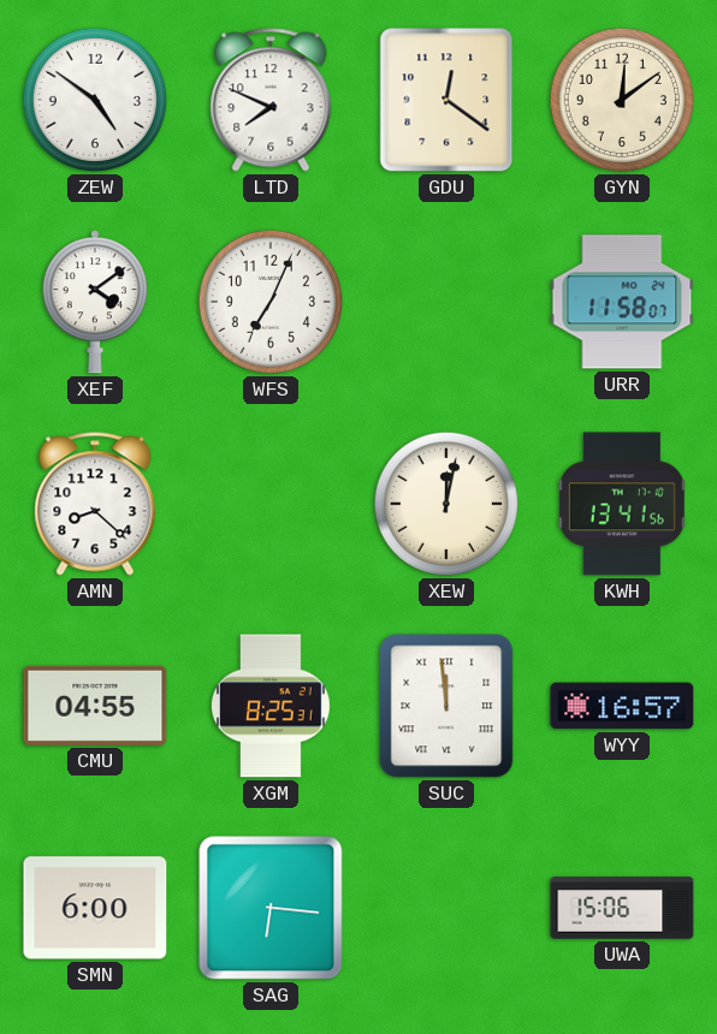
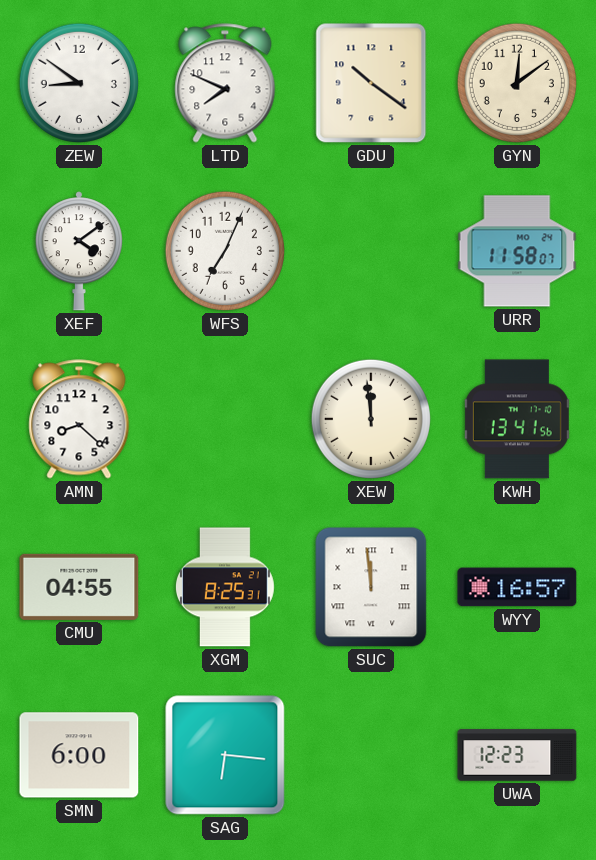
ZEW: 4:51 -> 8:51
GDU: 12:21 -> 10:21
XEW: 12:02 -> 11:59
UWA: 15:06 -> 12:23
